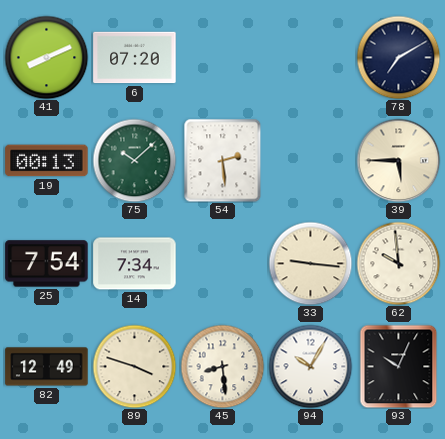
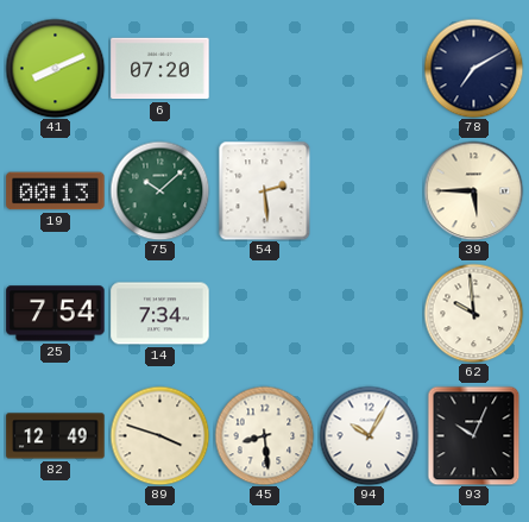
33: 9:16 -> none
